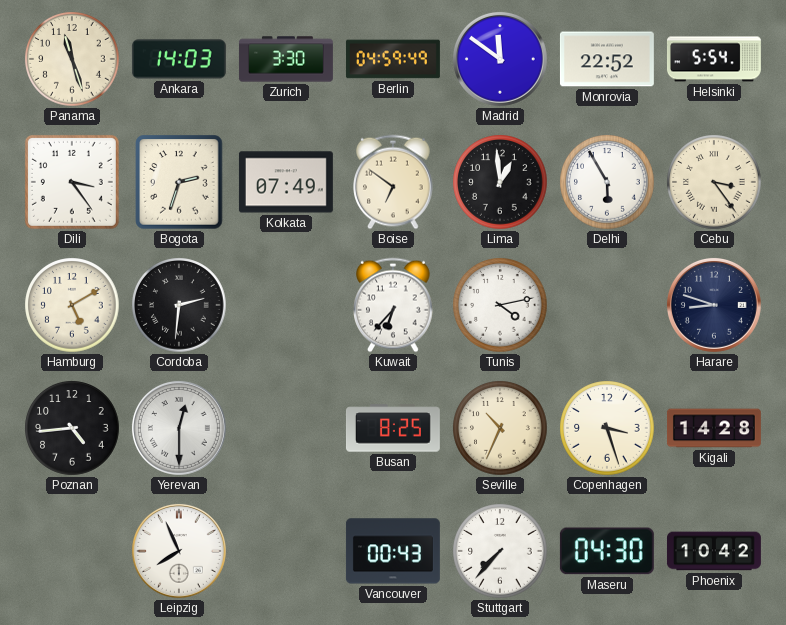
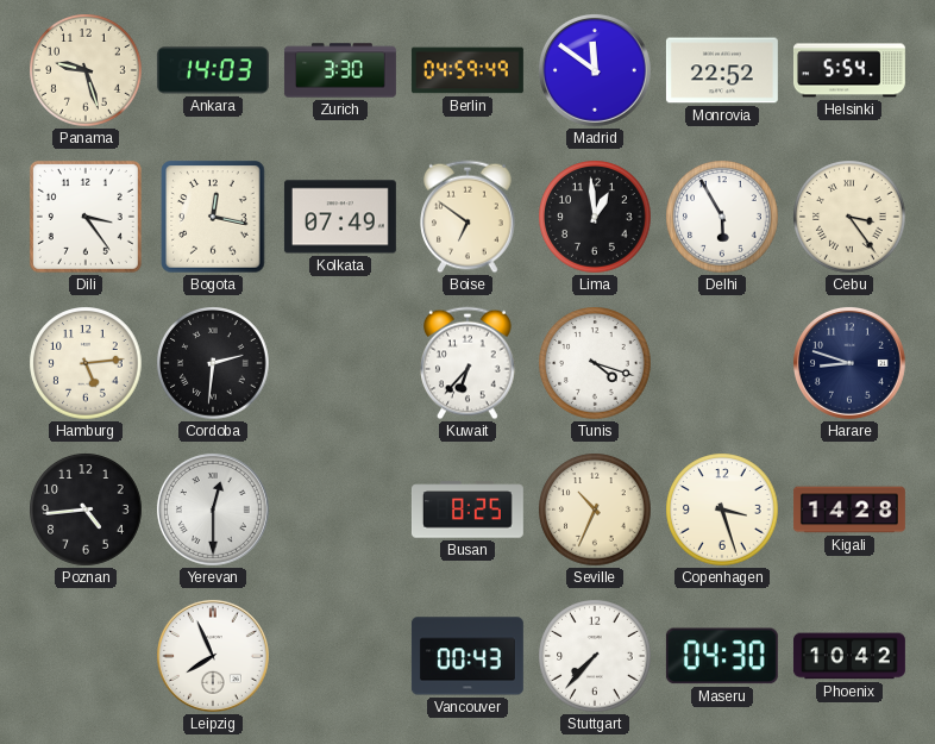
Panama: 11:27 -> 9:27
Bogota: 2:33 -> 12:17
Hamburg: 5:10 -> 5:14
Tunis: 4:13 -> 4:18
